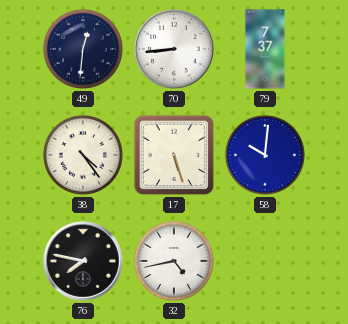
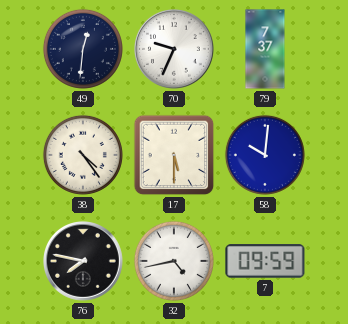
70: 8:44 -> 9:34
17: 5:27 -> 5:30
7: none -> 09:59
